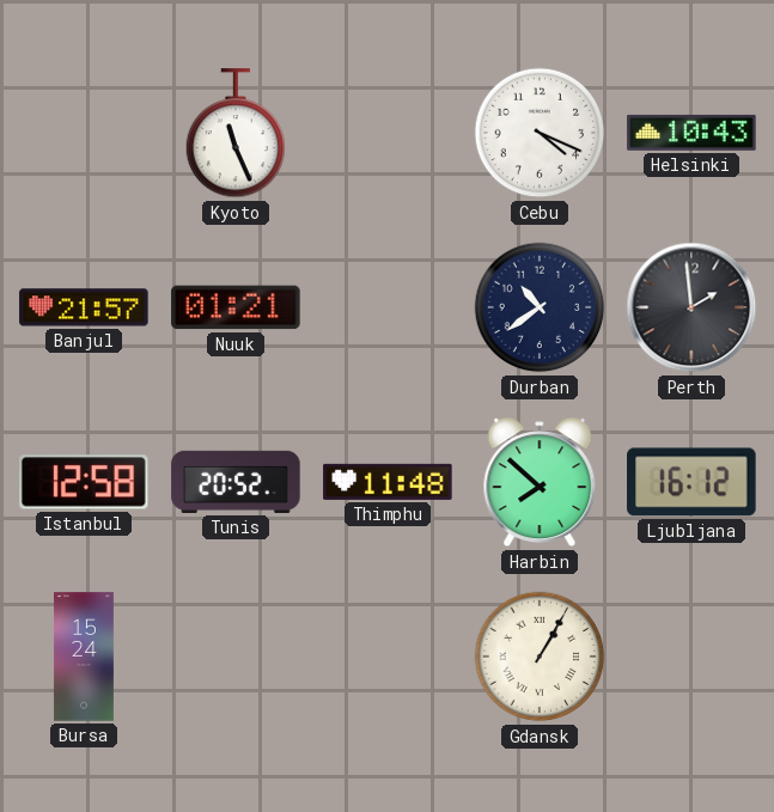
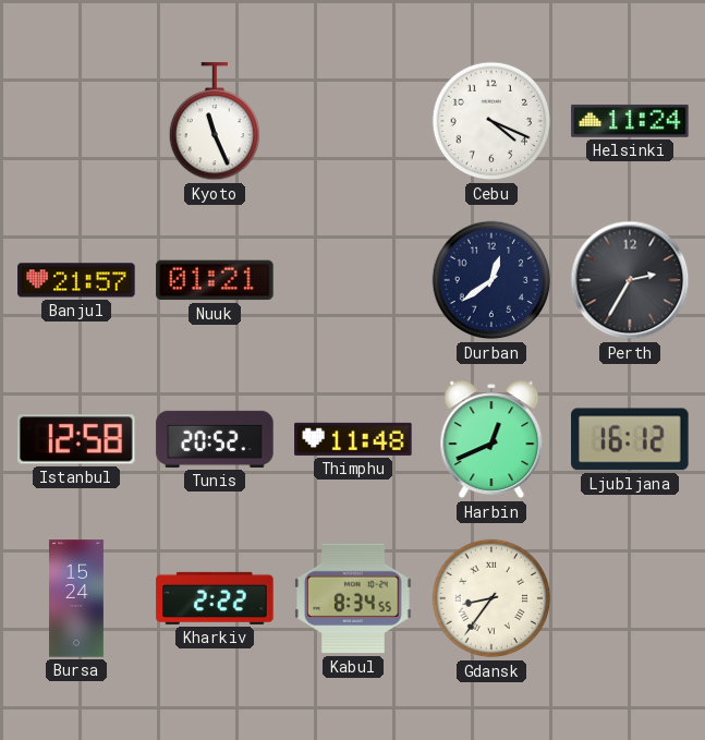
Helsinki: 10:43 -> 11:24
Durban: 10:39 -> 12:39
Perth: 1:59 -> 2:35
Harbin: 7:52 -> 12:41
Kharkiv: none -> 2:22
Kabul: none -> 8:34
Gdansk: 1:05 -> 8:36
